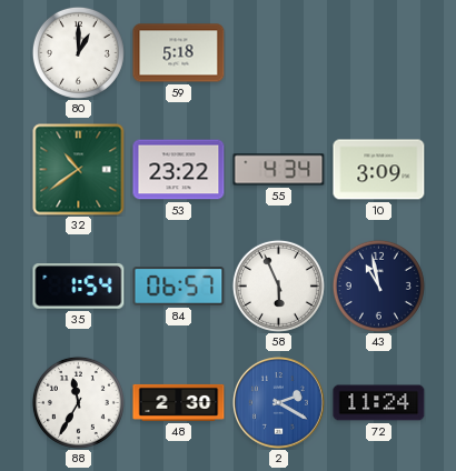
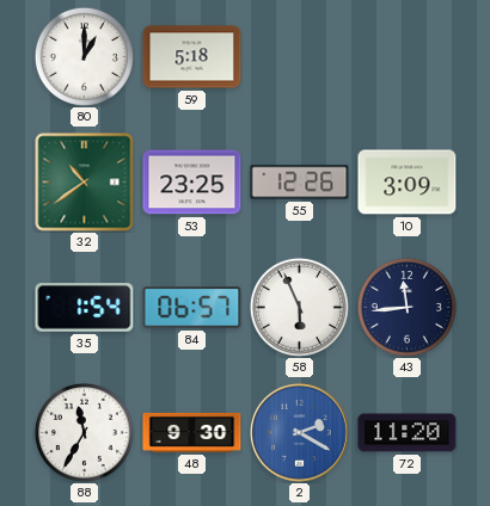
53: 23:22 -> 23:25
55: 4:34 -> 12:26
43: 10:58 -> 11:44
48: 2:30 -> 9:30
72: 11:24 -> 11:20
